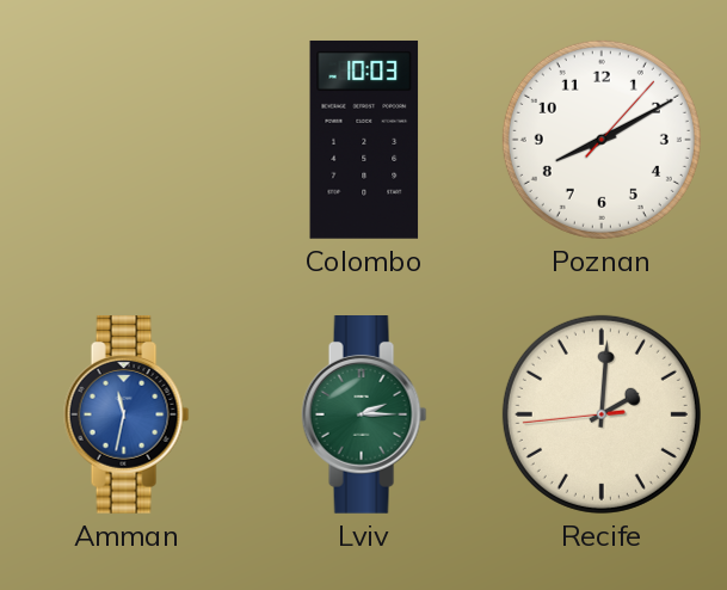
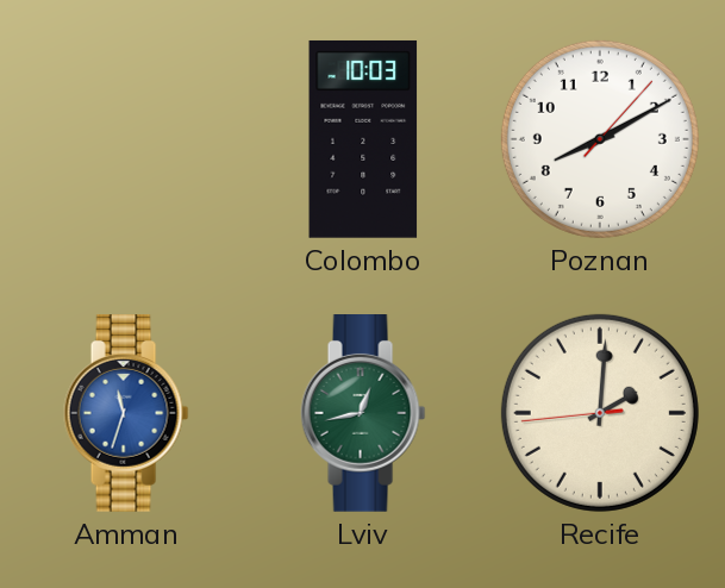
Amman: 11:32 -> 11:33
Lviv: 2:15 -> 12:43
